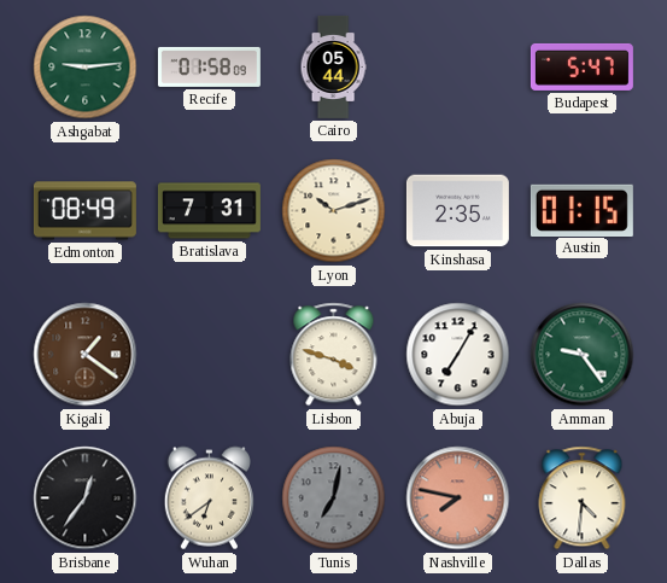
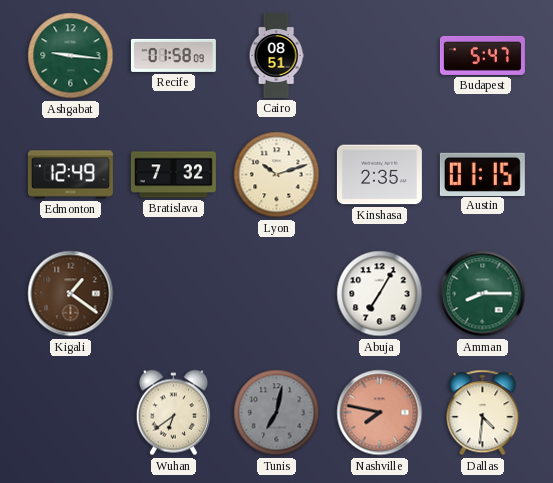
Ashgabat: 9:14 -> 9:16
Cairo: 05:44 -> 08:51
Edmonton: 08:49 -> 12:49
Bratislava: 7:31 -> 7:32
Lisbon: 3:48 -> none
Amman: 9:24 -> 8:15
Brisbane: 12:36 -> none
